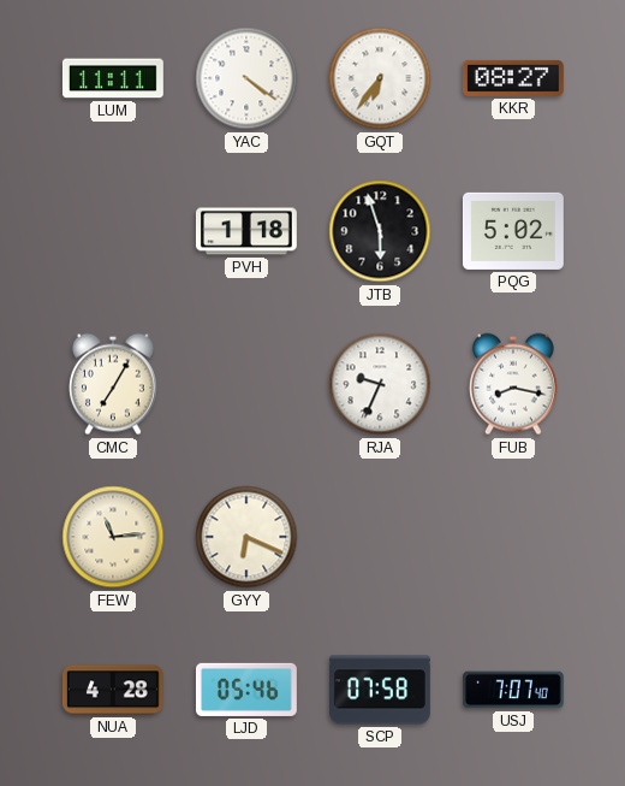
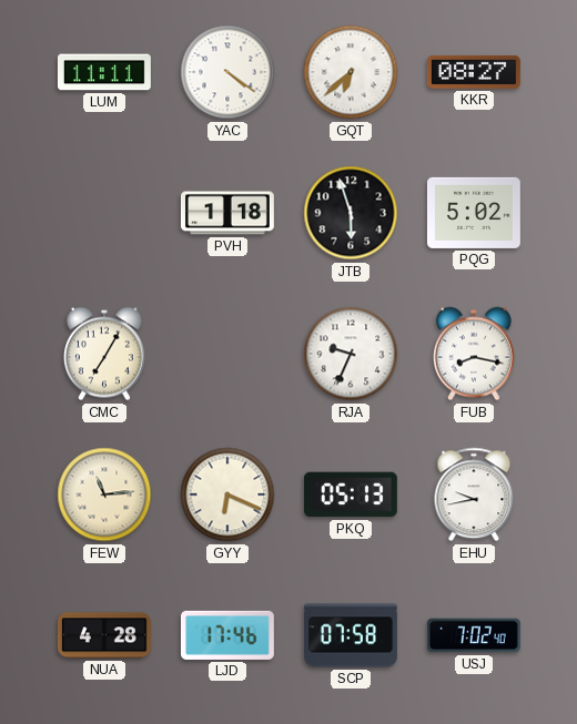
GQT: 6:36 -> 6:38
PKQ: none -> 05:13
EHU: none -> 9:43
LJD: 05:46 -> 17:46
USJ: 7:07 -> 7:02
